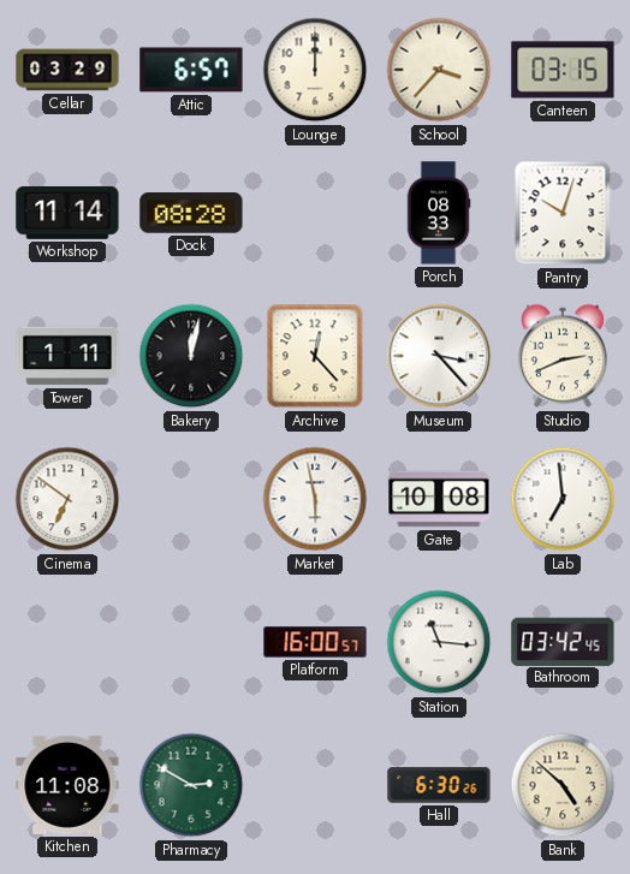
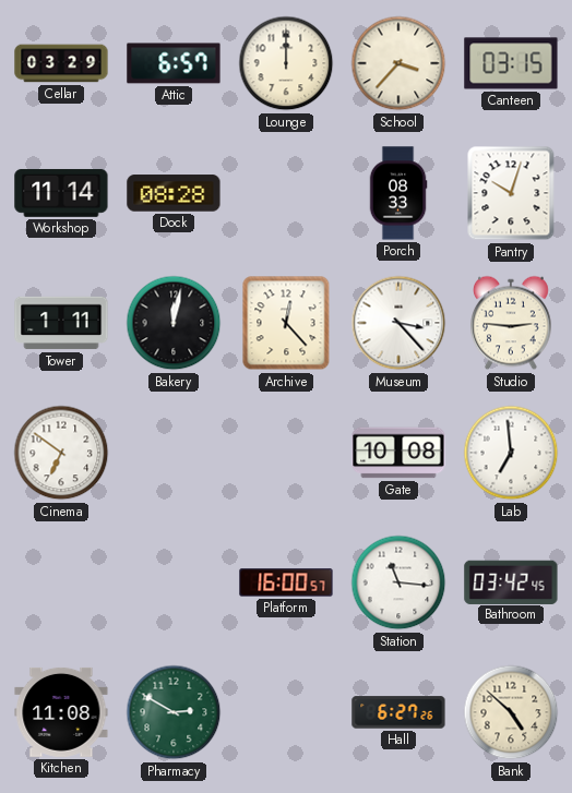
Studio: 2:41 -> 2:46
Market: 5:58 -> none
Hall: 6:30 -> 6:27
